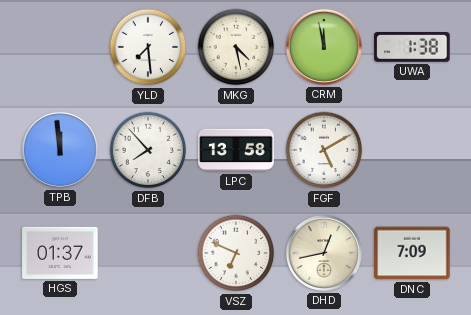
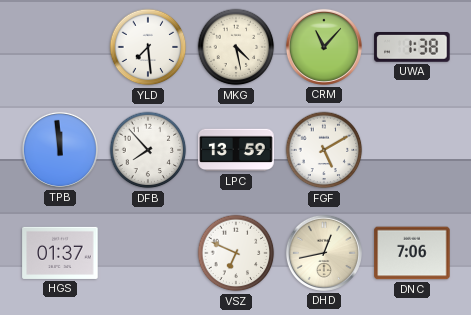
CRM: 11:58 -> 11:07
LPC: 13:58 -> 13:59
DNC: 7:09 -> 7:06
